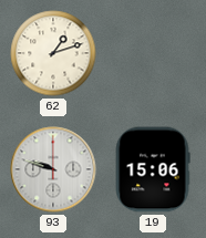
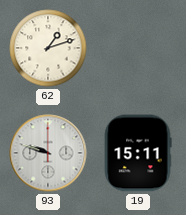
19: 15:06 -> 15:11
